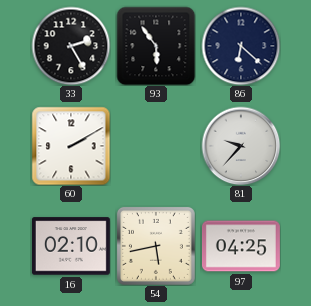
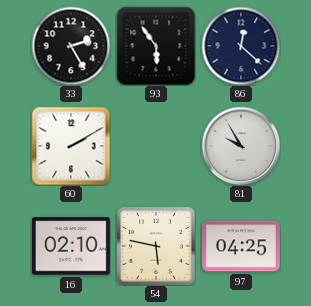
86: 6:22 -> 12:22
81: 9:37 -> 9:55
54: 5:43 -> 5:47
